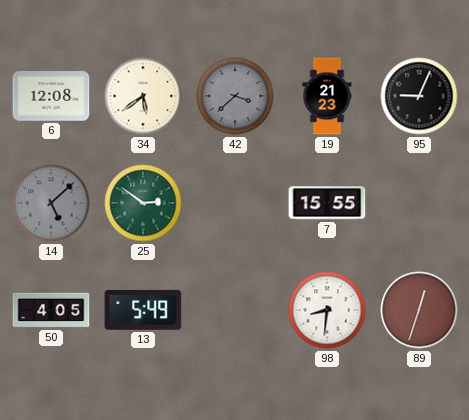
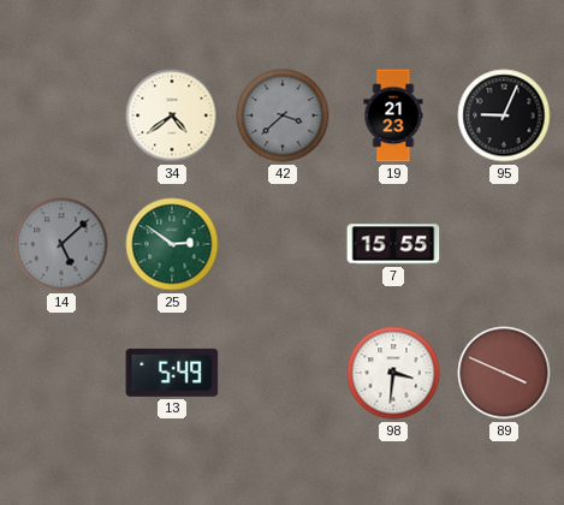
6: 12:08 -> none
34: 5:39 -> 4:39
50: 4:05 -> none
98: 8:31 -> 3:31
89: 12:33 -> 3:49
